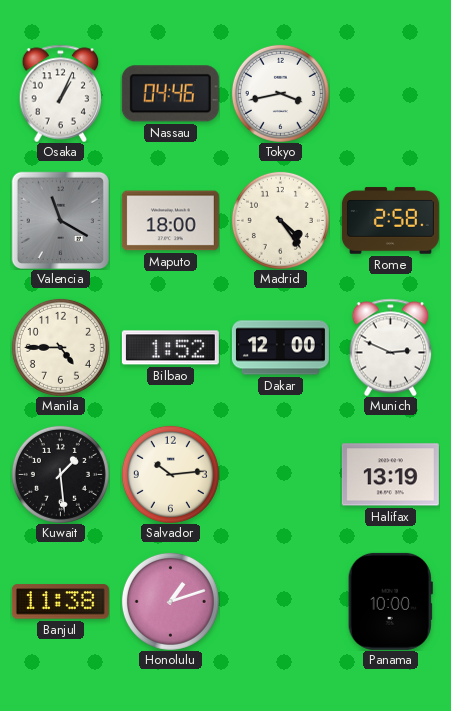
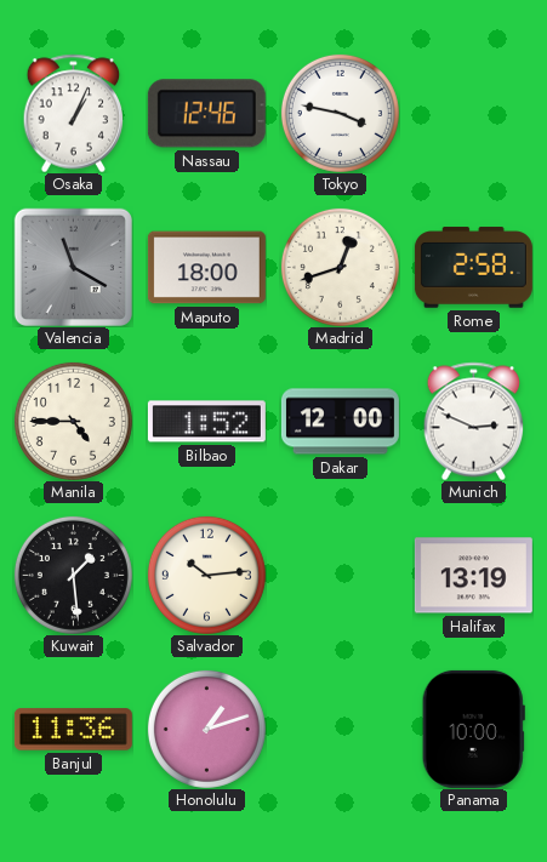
Nassau: 04:46 -> 12:46
Tokyo: 3:43 -> 3:47
Madrid: 4:24 -> 12:42
Banjul: 11:38 -> 11:36
